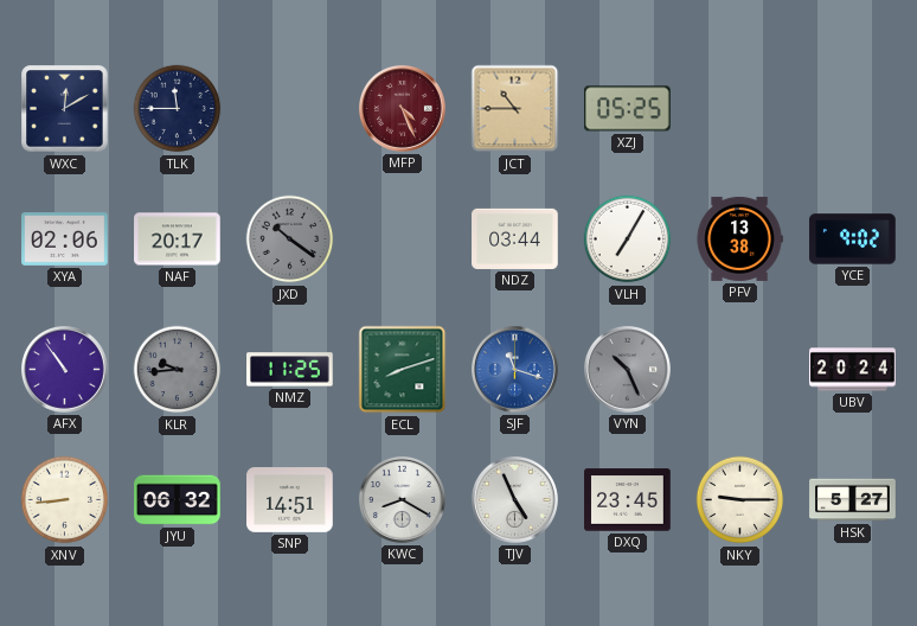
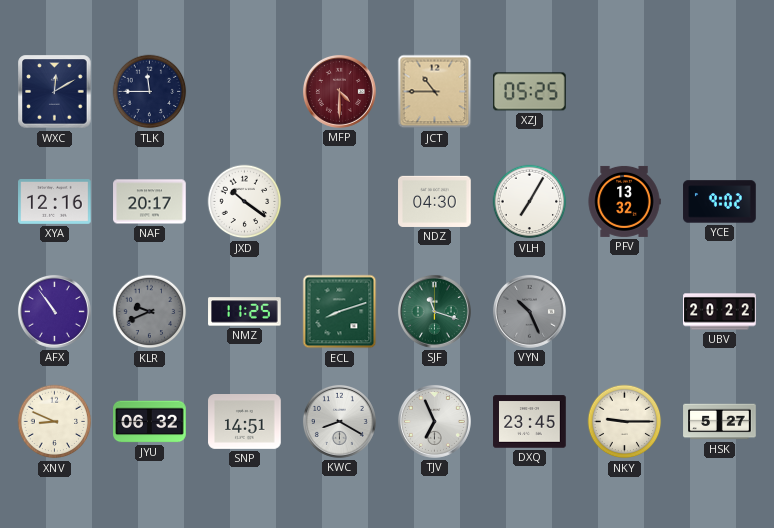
MFP: 4:26 -> 4:30
XYA: 02:06 -> 12:16
JXD dial: grey -> white
NDZ: 03:44 -> 04:30
PFV: 13:38 -> 13:32
KLR: 9:44 -> 9:41
SJF dial: blue -> green
UBV: 20:24 -> 20:22
XNV: 8:44 -> 8:49
TJV: 4:56 -> 6:56
